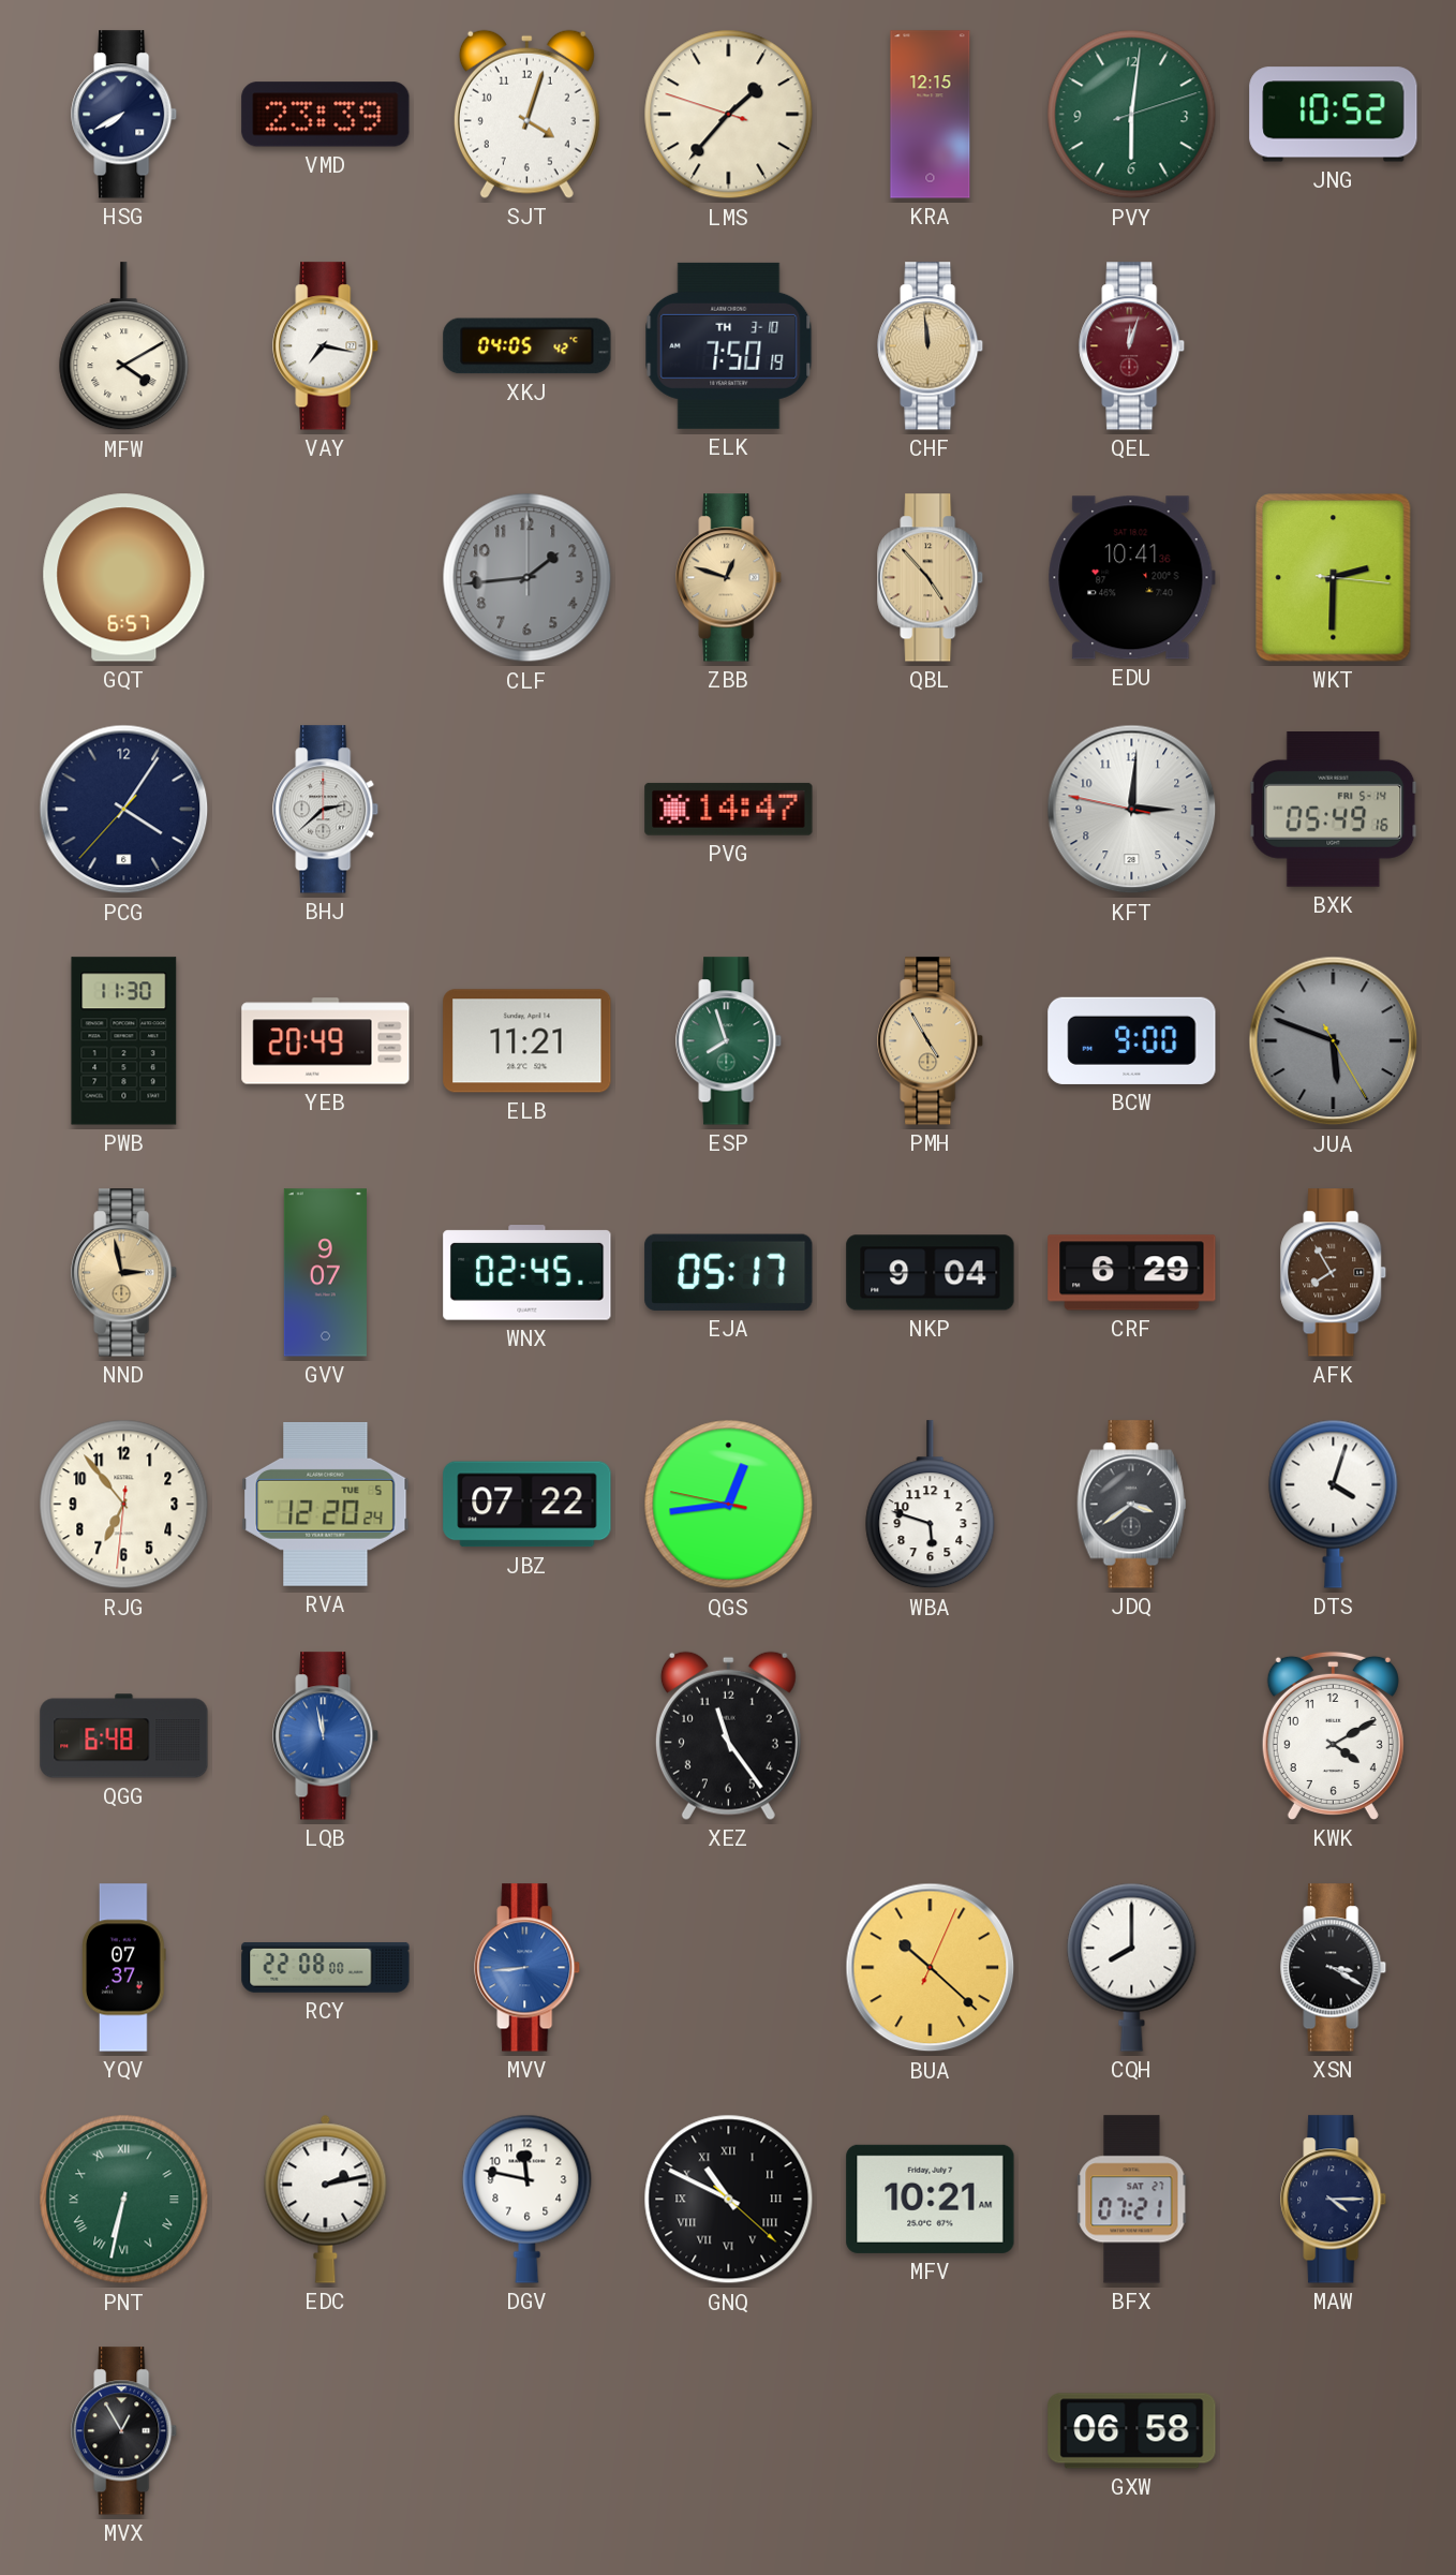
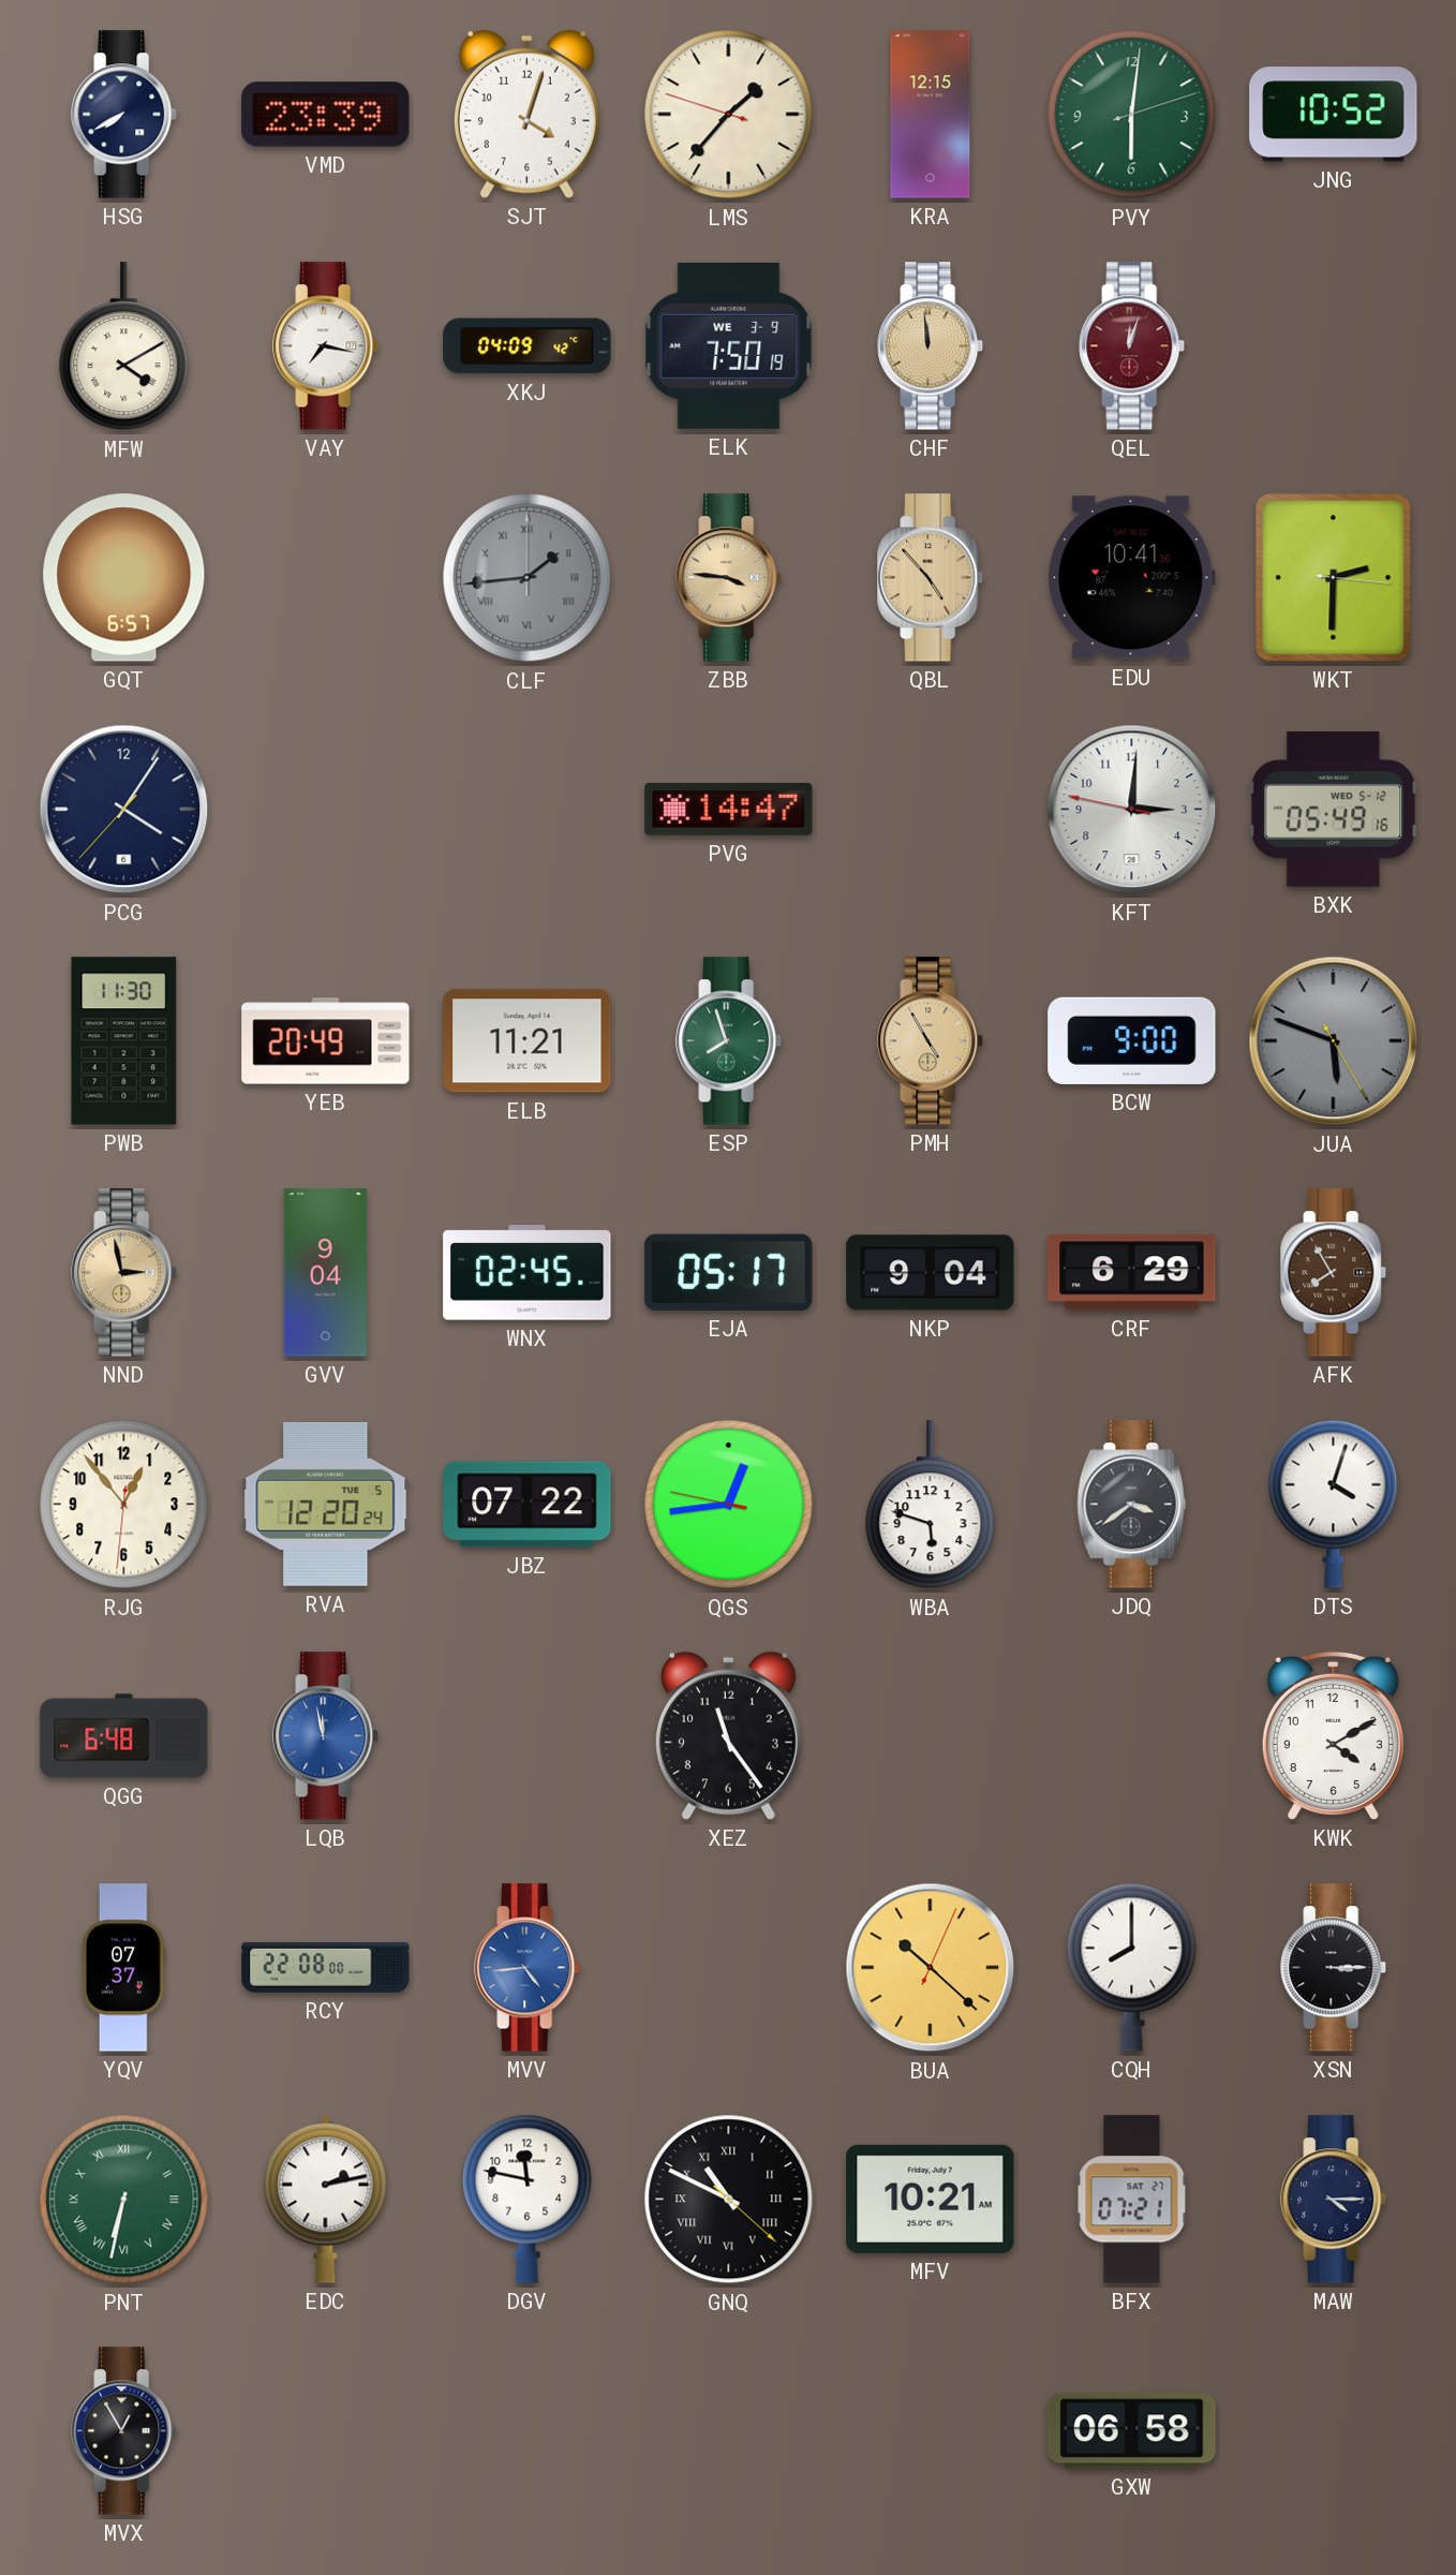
XKJ: 04:05 -> 04:09
ELK date: TH 3-10 -> WE 3-9
CLF numerals: Arabic -> Roman
ZBB: 12:48 -> 3:46
BHJ: 2:38 -> none
BXK date: FRI 5-14 -> WED 5-12
GVV: 9:07 -> 9:04
RJG: 6:53 -> 12:53
MVV: 8:44 -> 4:44
XSN: 3:20 -> 3:15
